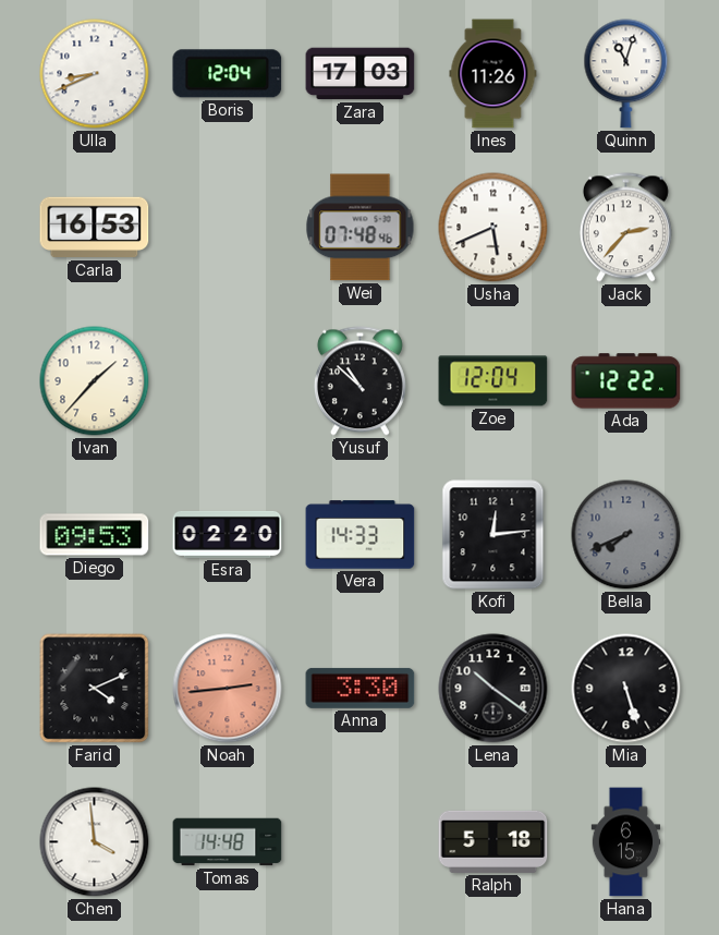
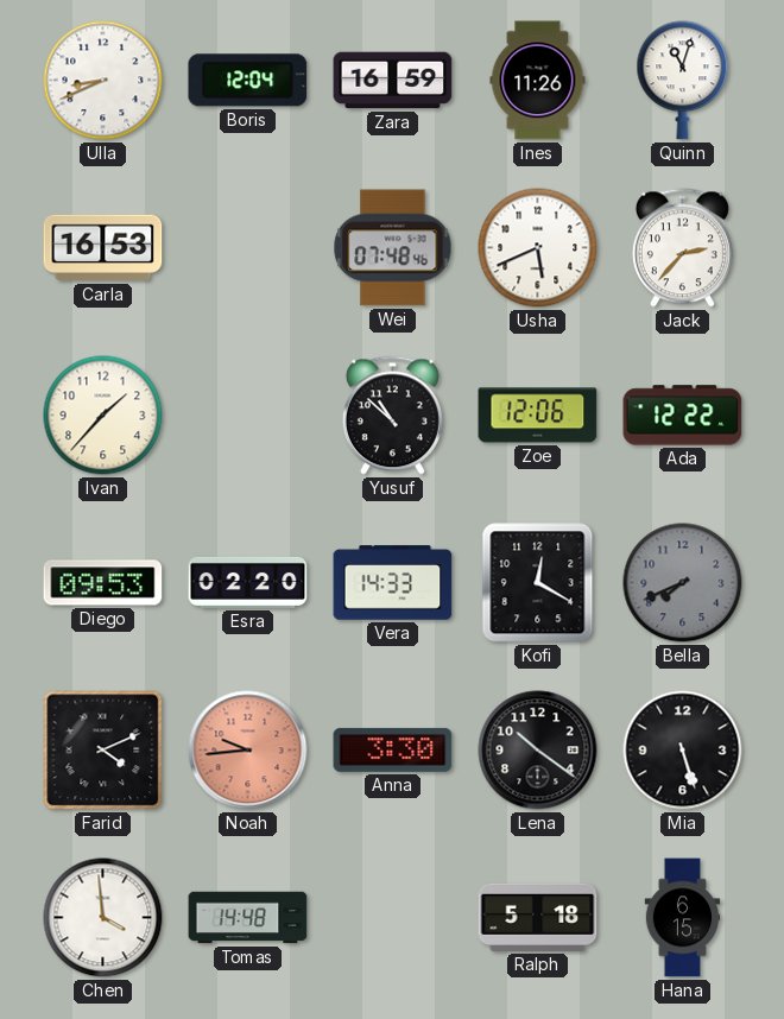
Zara: 17:03 -> 16:59
Zoe: 12:04 -> 12:06
Kofi: 12:14 -> 12:20
Noah: 2:44 -> 9:44
